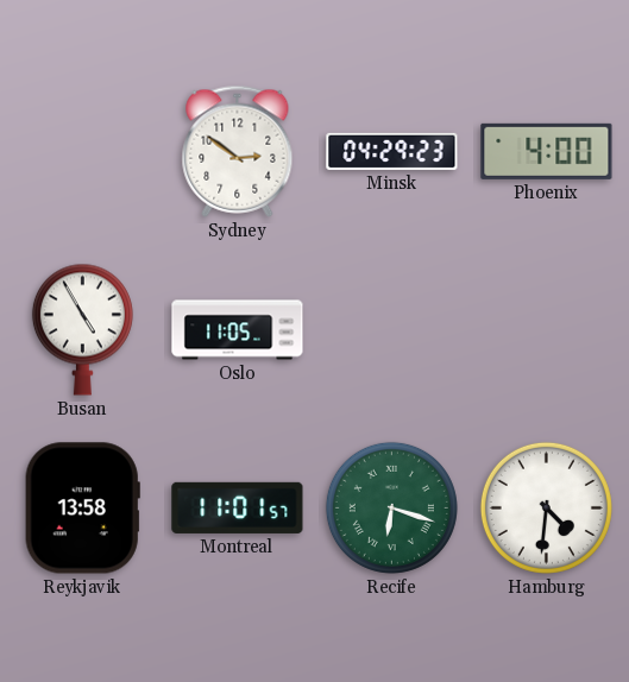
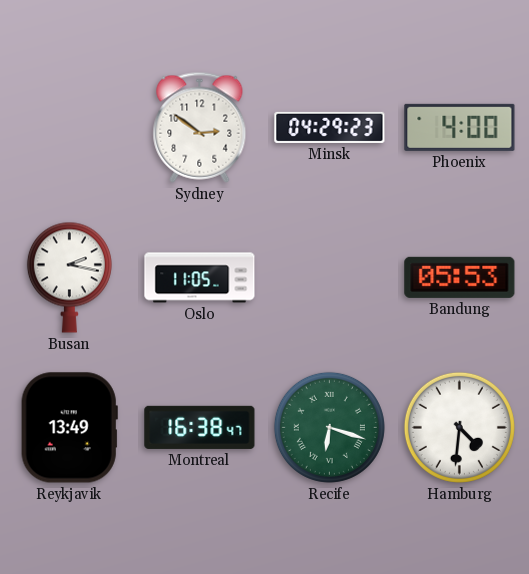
Busan: 4:55 -> 2:17
Bandung: none -> 05:53
Reykjavik: 13:58 -> 13:49
Montreal: 11:01 -> 16:38
